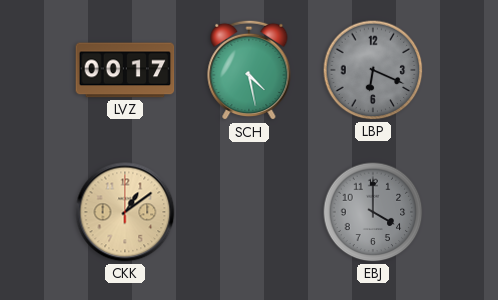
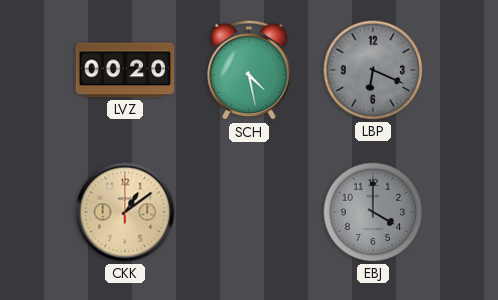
LVZ: 00:17 -> 00:20
